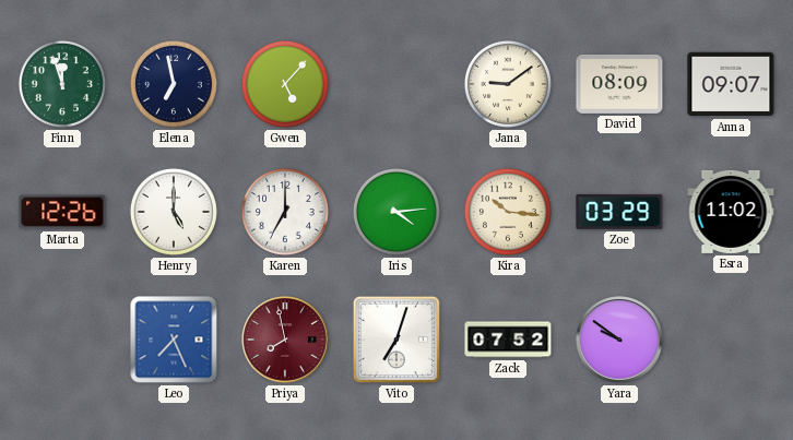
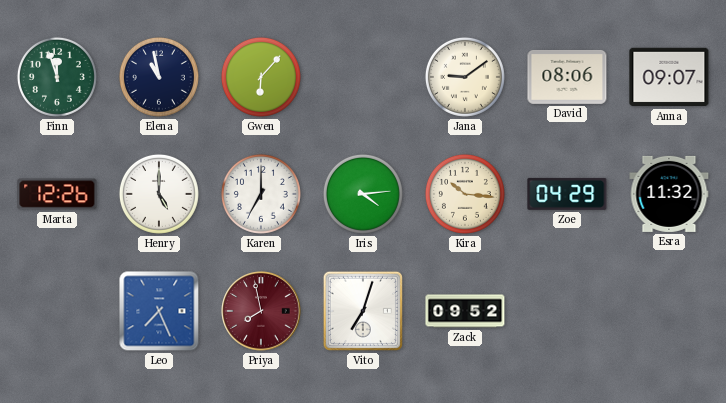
Elena: 6:58 -> 10:58
Gwen: 5:07 -> 6:07
David: 08:09 -> 08:06
Zoe: 03:29 -> 04:29
Esra: 11:02 -> 11:32
Zack: 07:52 -> 09:52
Yara: 9:51 -> none
